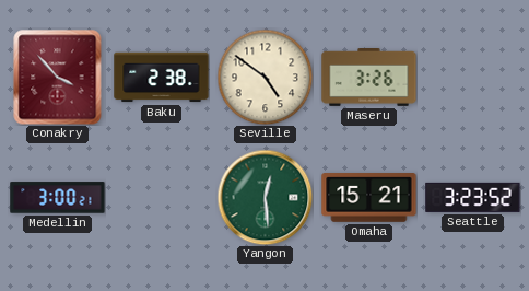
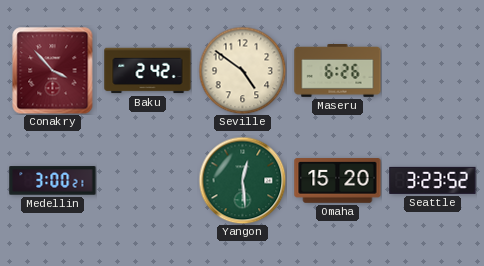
Baku: 2:38 -> 2:42
Maseru: 3:26 -> 6:26
Omaha: 15:21 -> 15:20
